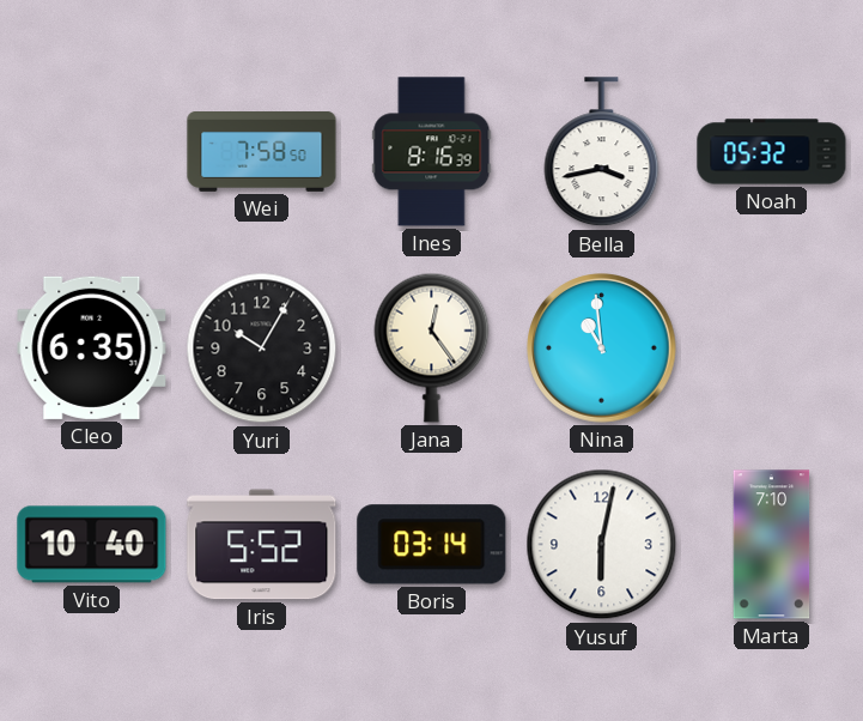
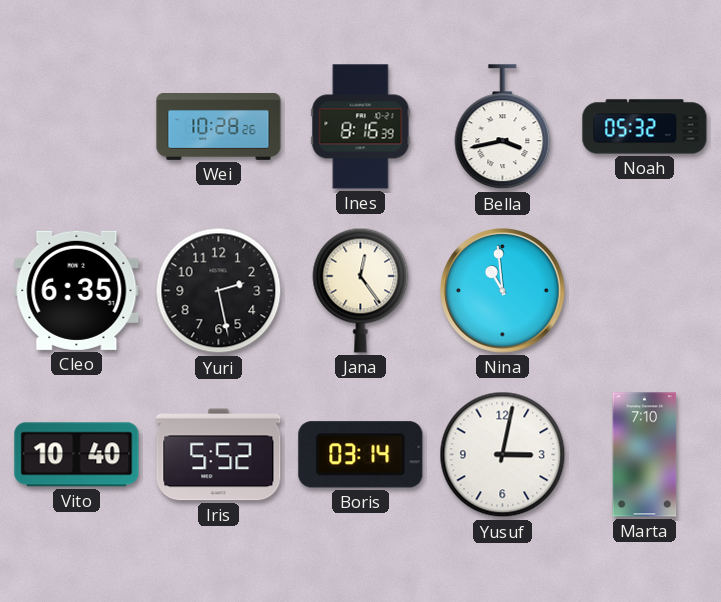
Wei: 7:58 -> 10:28
Yuri: 10:05 -> 2:28
Yusuf: 6:02 -> 3:02
